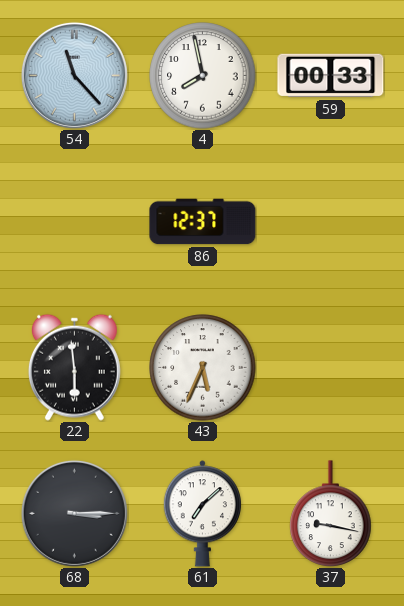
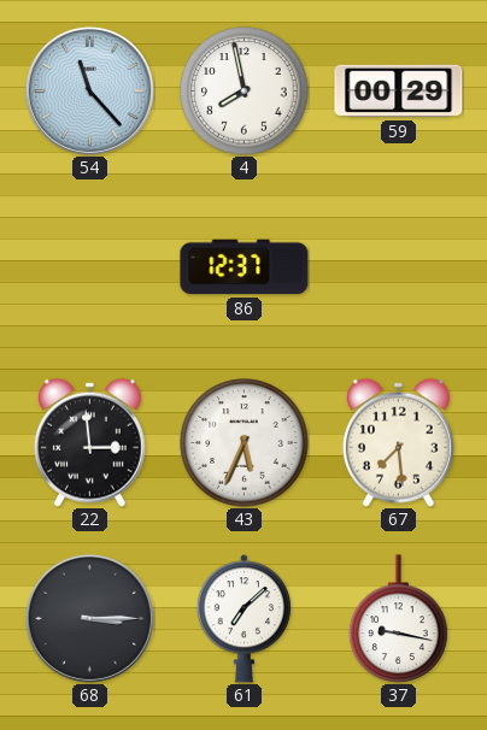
59: 00:33 -> 00:29
22: 5:59 -> 2:59
67: none -> 7:29
